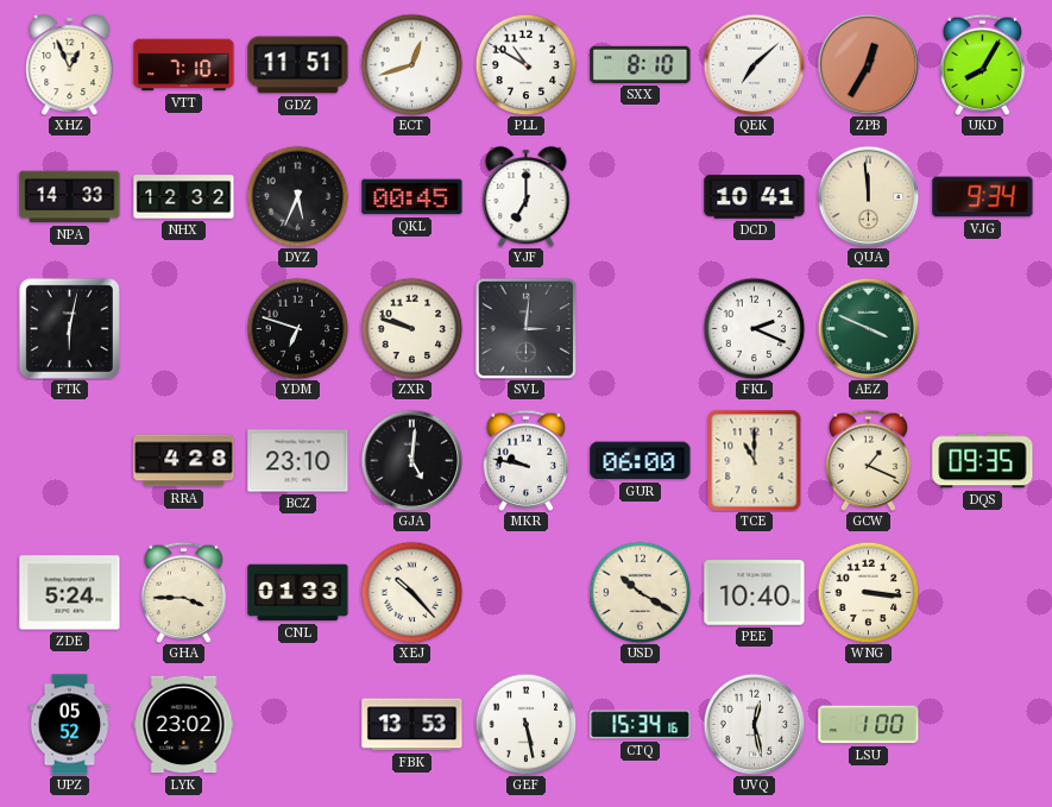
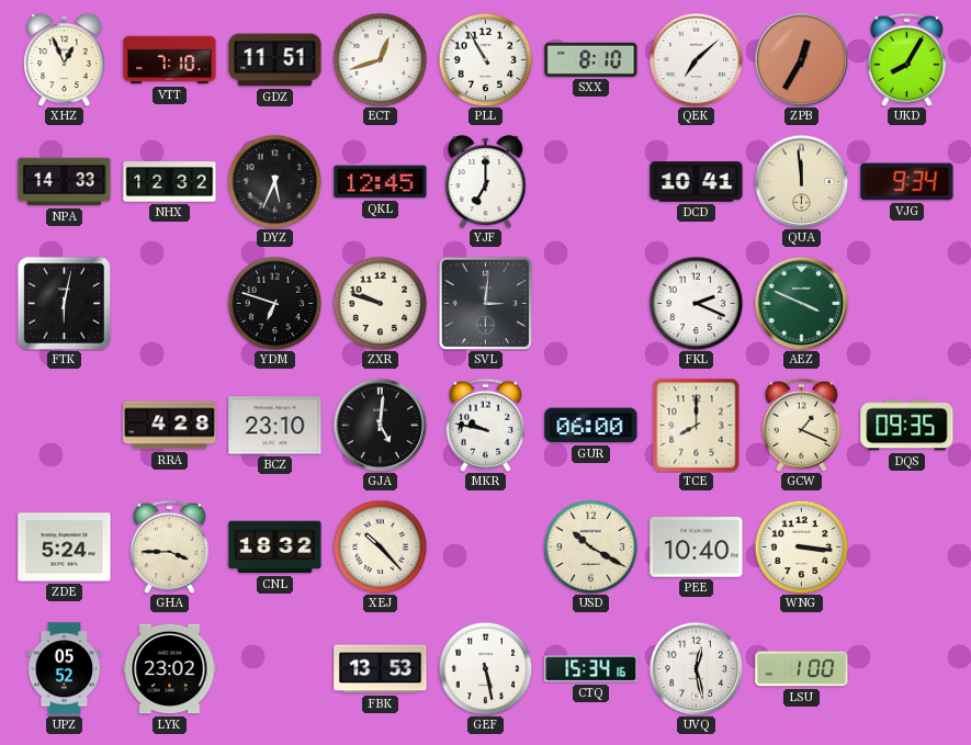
PLL: 10:50 -> 10:55
QKL: 00:45 -> 12:45
TCE: 11:00 -> 8:00
CNL: 01:33 -> 18:32
